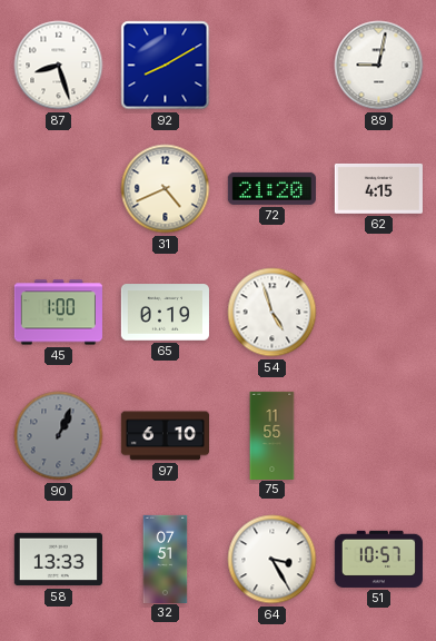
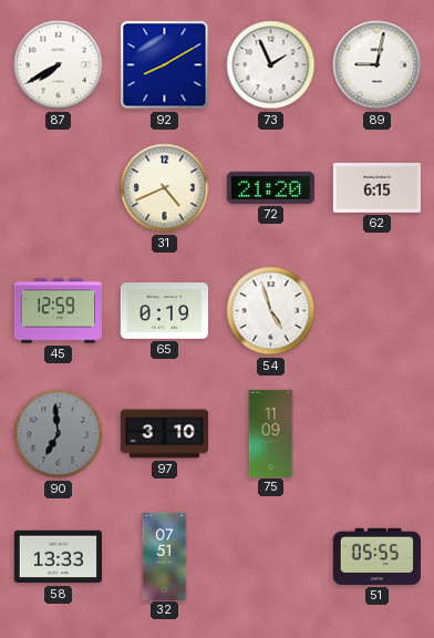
87: 8:27 -> 7:40
73: none -> 1:56
62: 4:15 -> 6:15
45: 1:00 -> 12:59
90: 1:04 -> 6:59
97: 6:10 -> 3:10
75: 11:55 -> 11:09
64: 3:25 -> none
51: 10:57 -> 05:55
